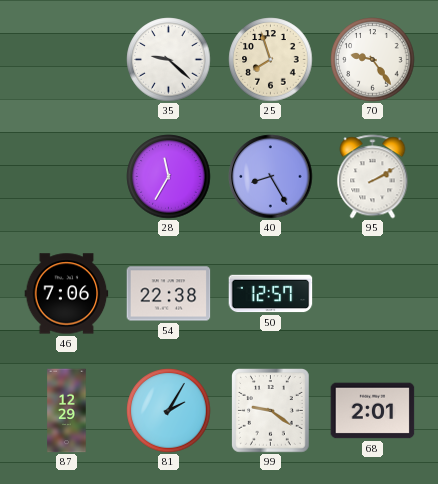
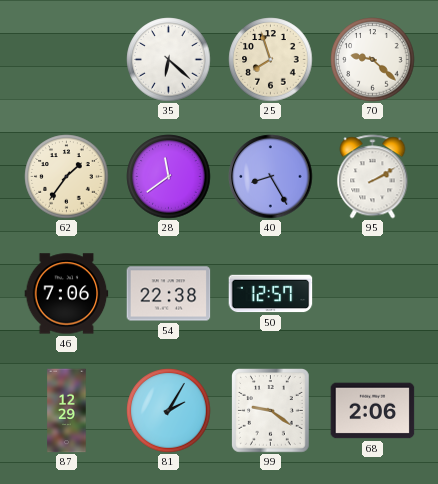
35: 9:22 -> 6:22
70: 9:24 -> 9:22
62: none -> 1:36
28: 11:35 -> 11:39
68: 2:01 -> 2:06
